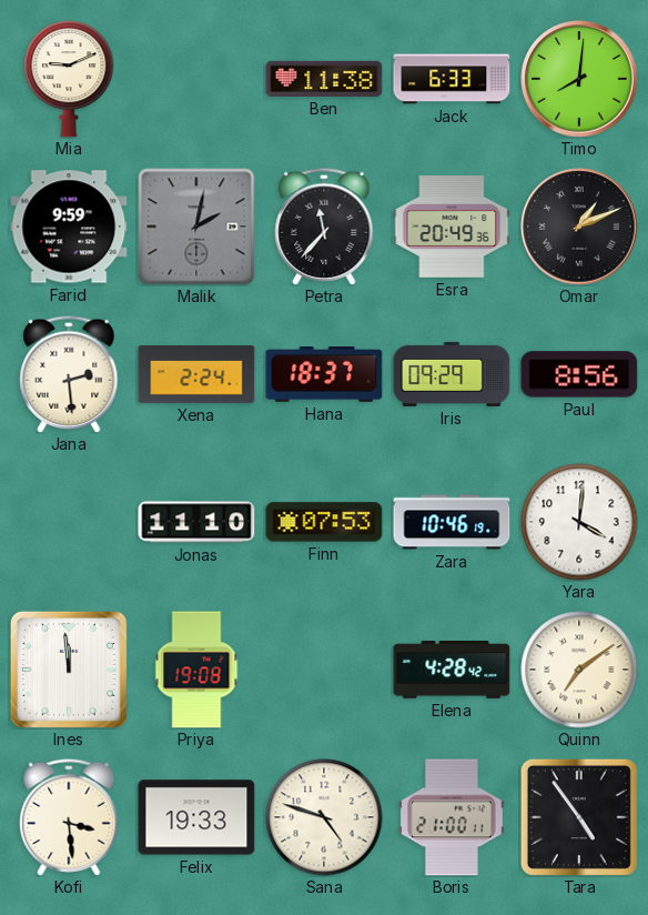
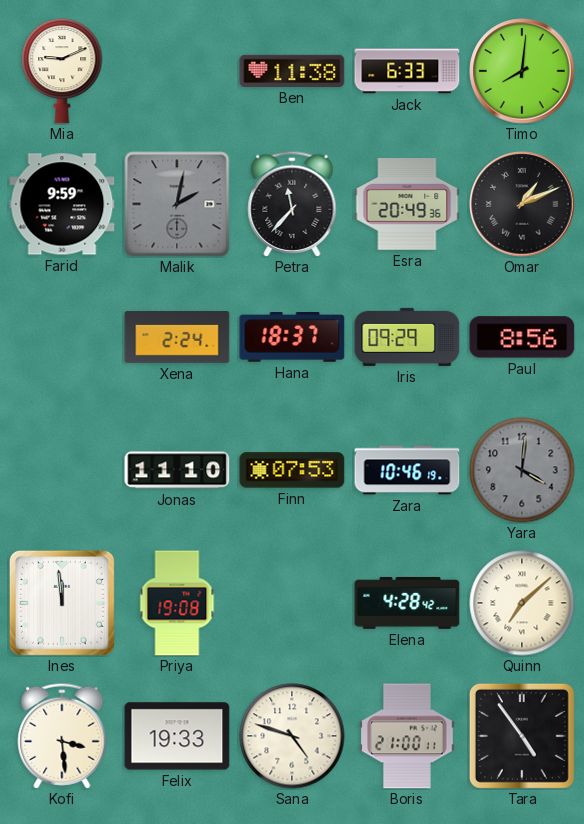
Jana: 2:29 -> none
Yara dial: white -> grey
Quinn: 7:09 -> 7:08
